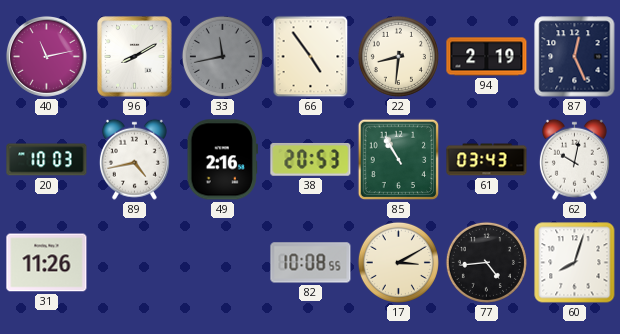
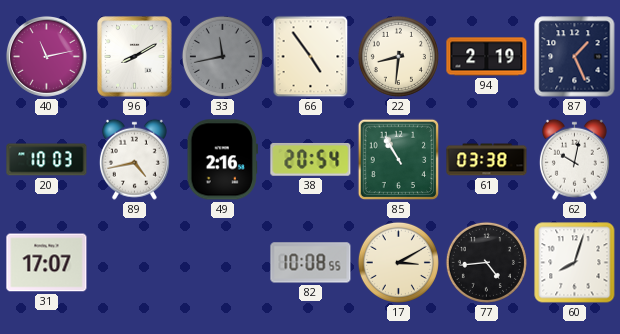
87: 12:26 -> 1:26
38: 20:53 -> 20:54
61: 03:43 -> 03:38
31: 11:26 -> 17:07
